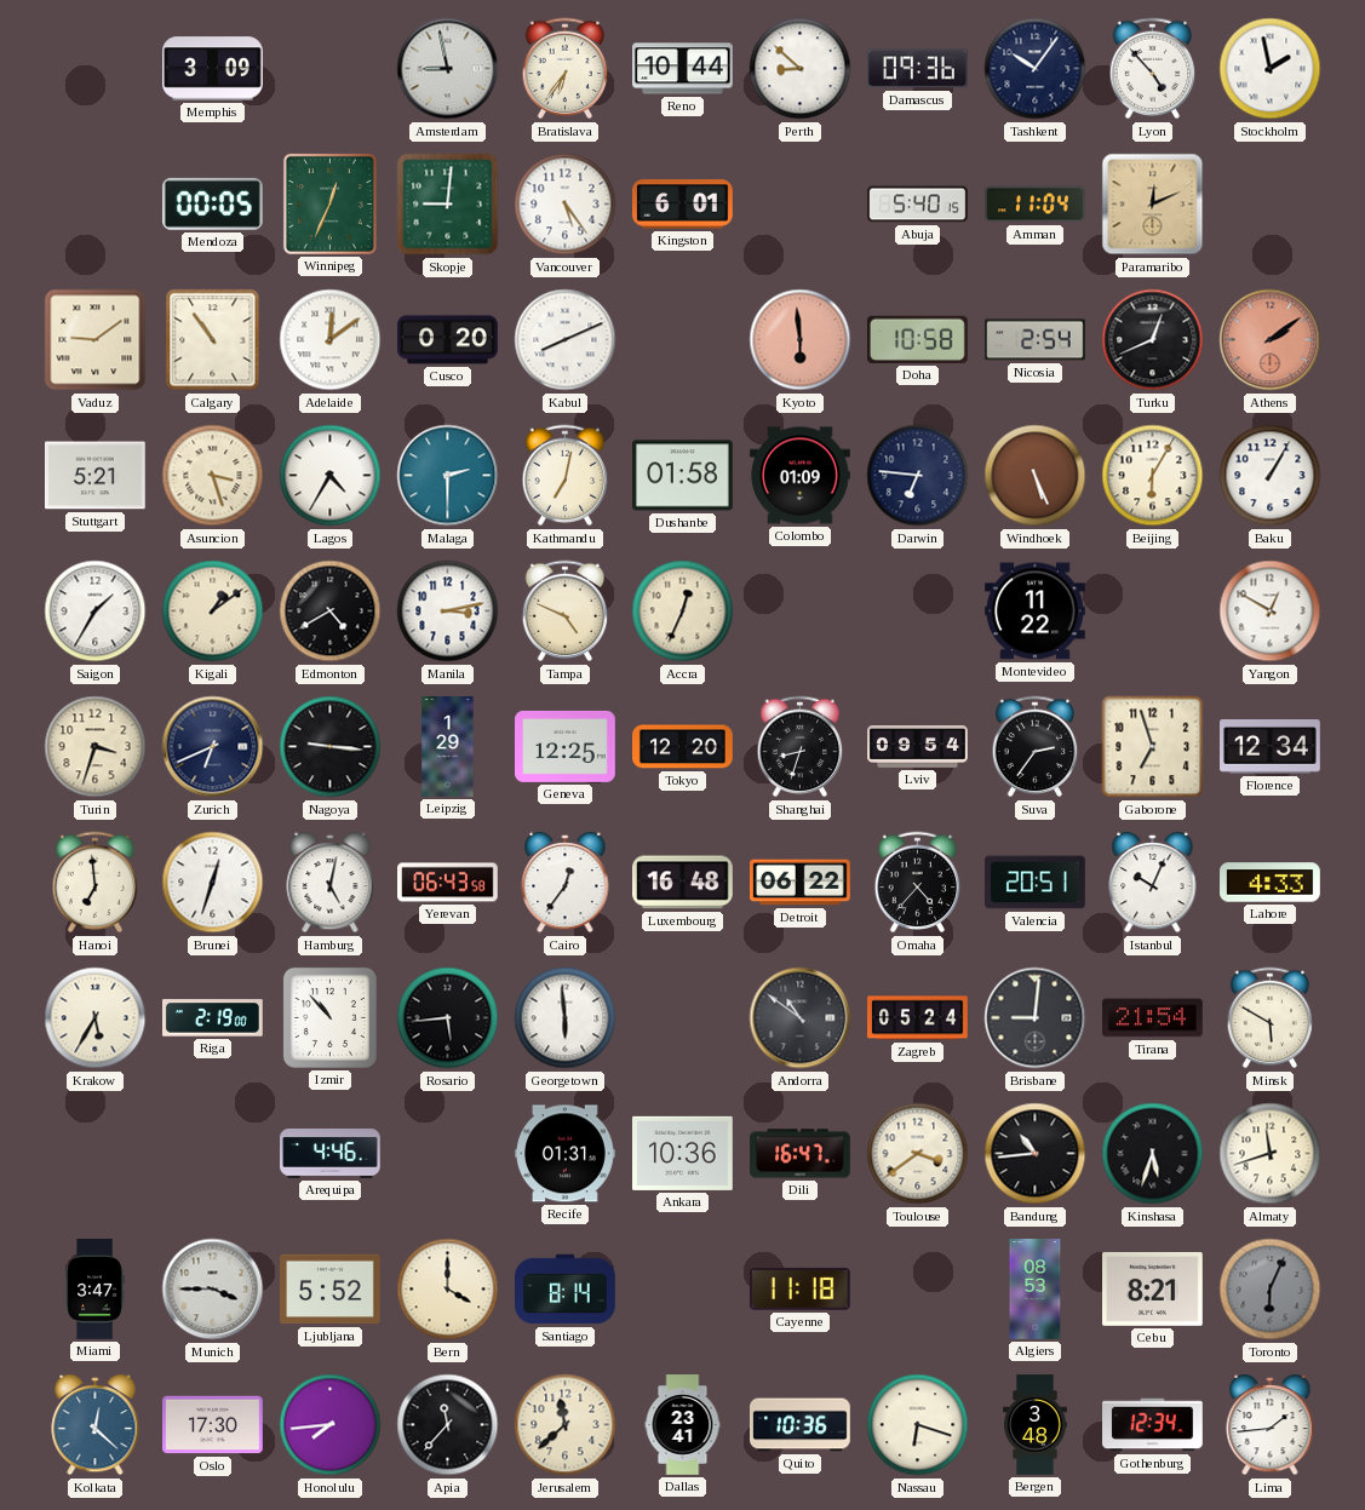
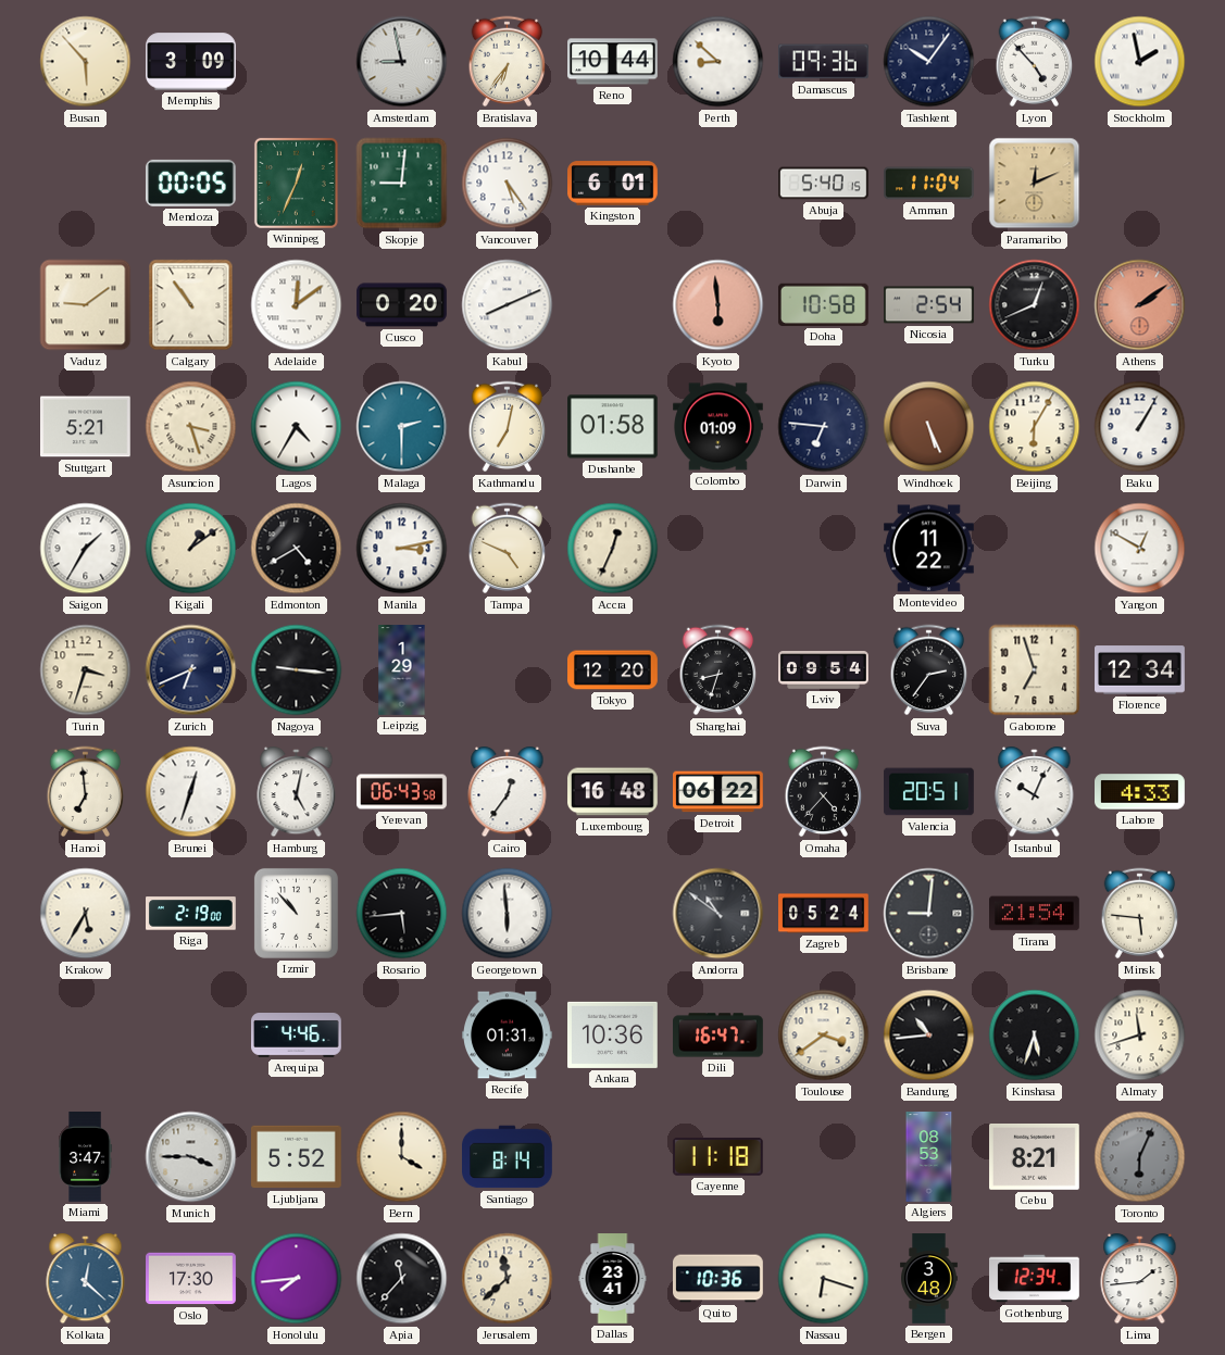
Busan: none -> 5:53
Geneva: 12:25 -> none
Minsk: 5:50 -> 5:46
